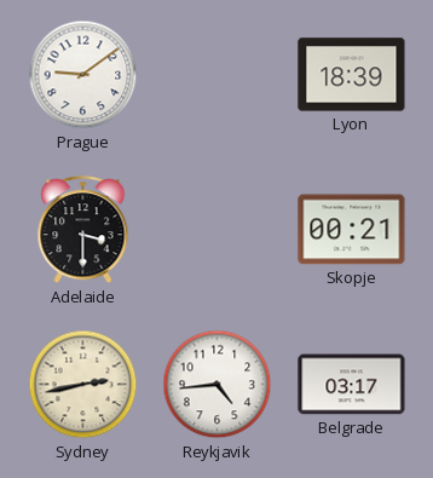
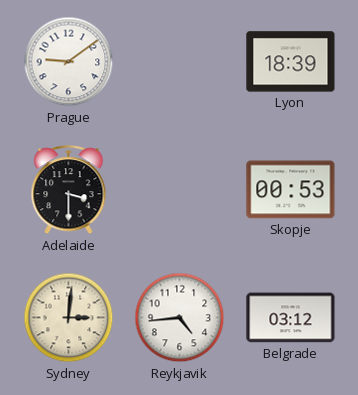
Skopje: 00:21 -> 00:53
Sydney: 2:43 -> 3:01
Belgrade: 03:17 -> 03:12
